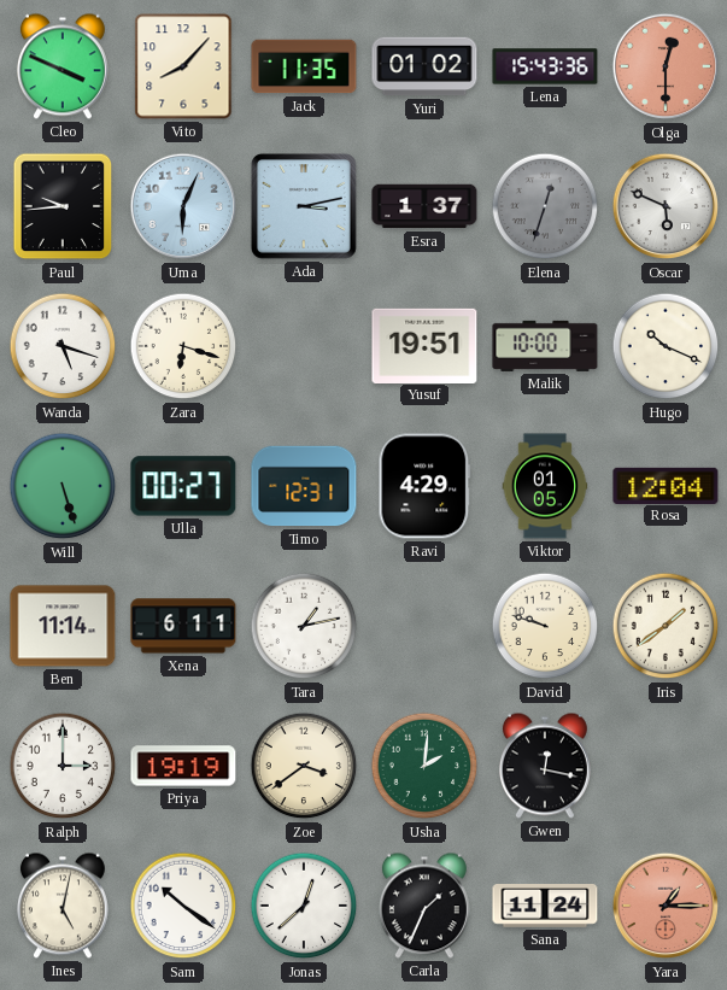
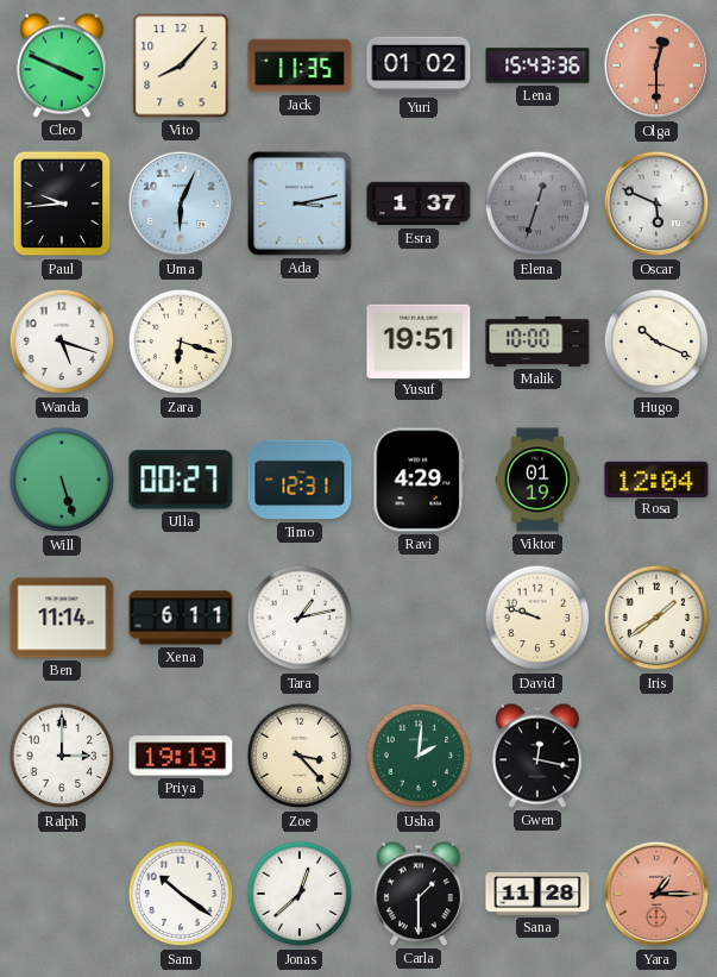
Viktor: 01:05 -> 01:19
Zoe: 3:39 -> 3:23
Ines: 5:02 -> none
Carla: 1:34 -> 1:30
Sana: 11:24 -> 11:28
